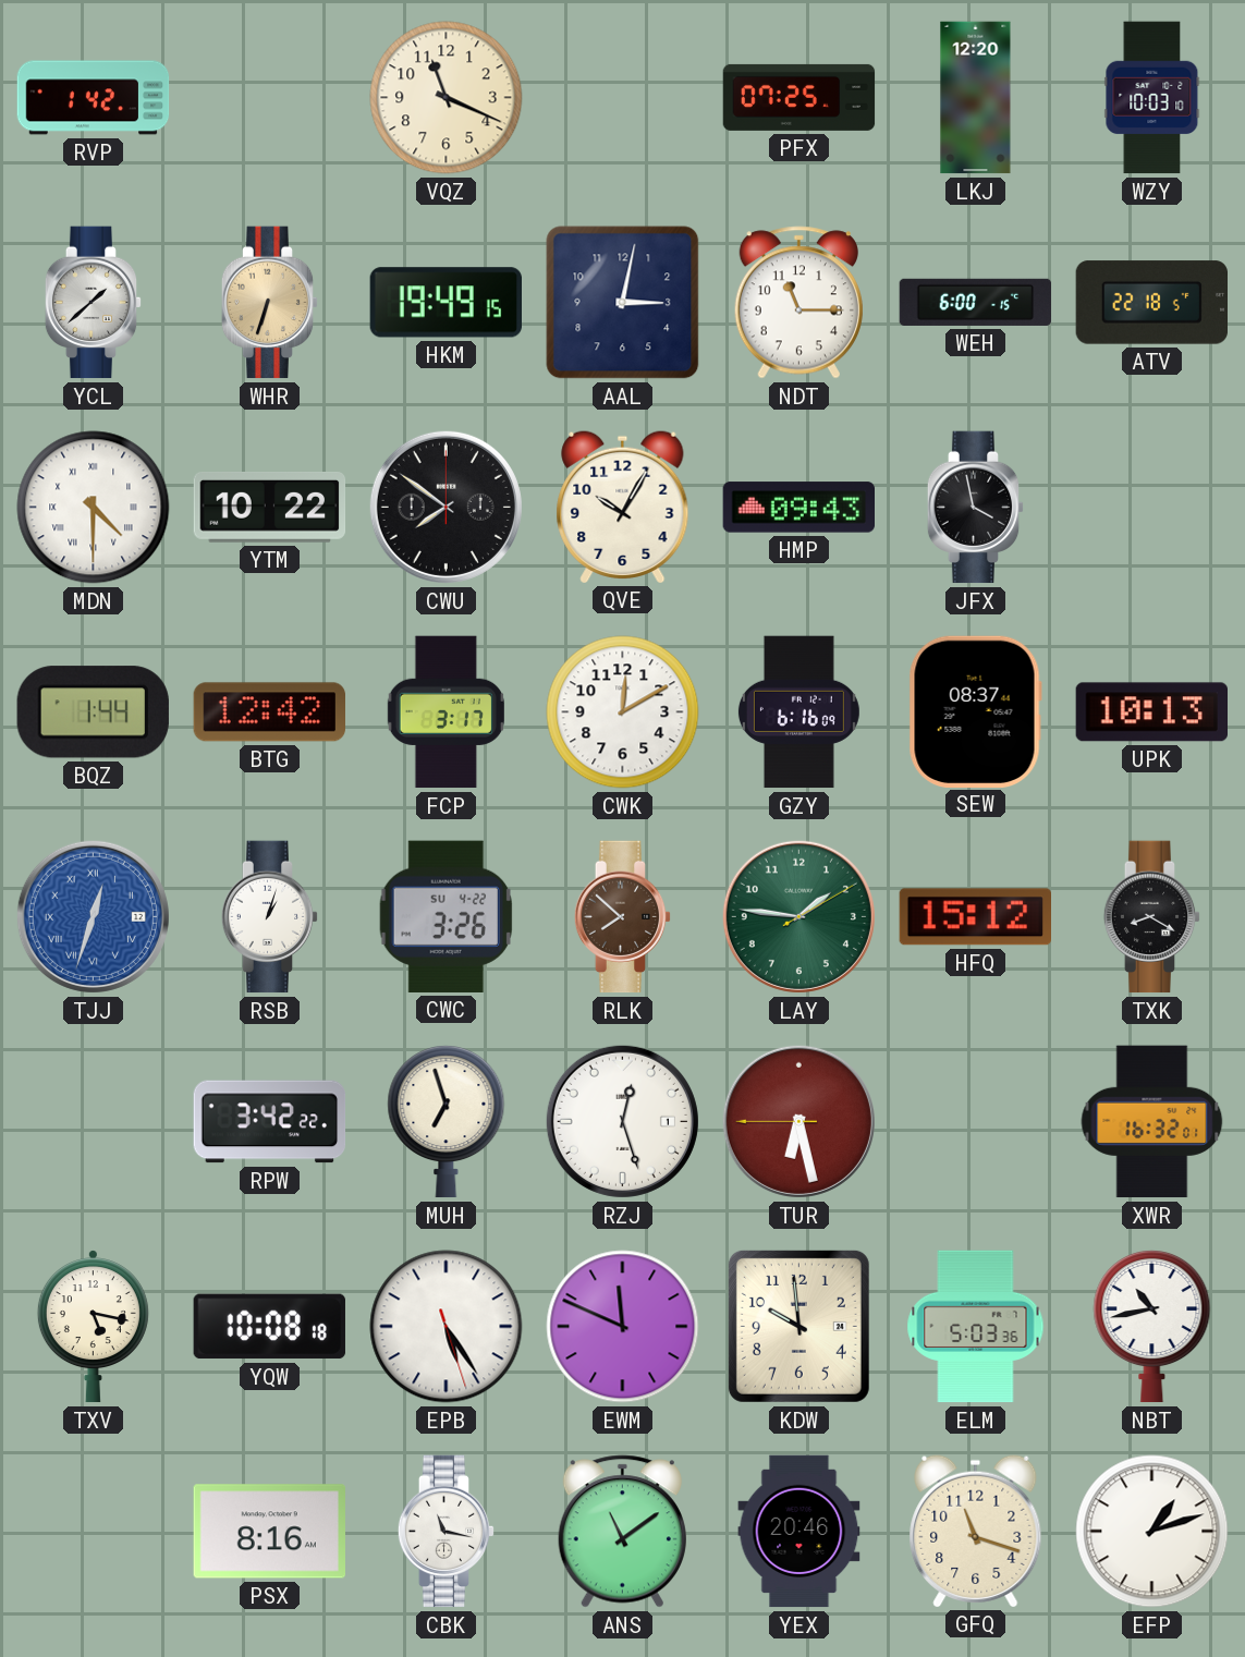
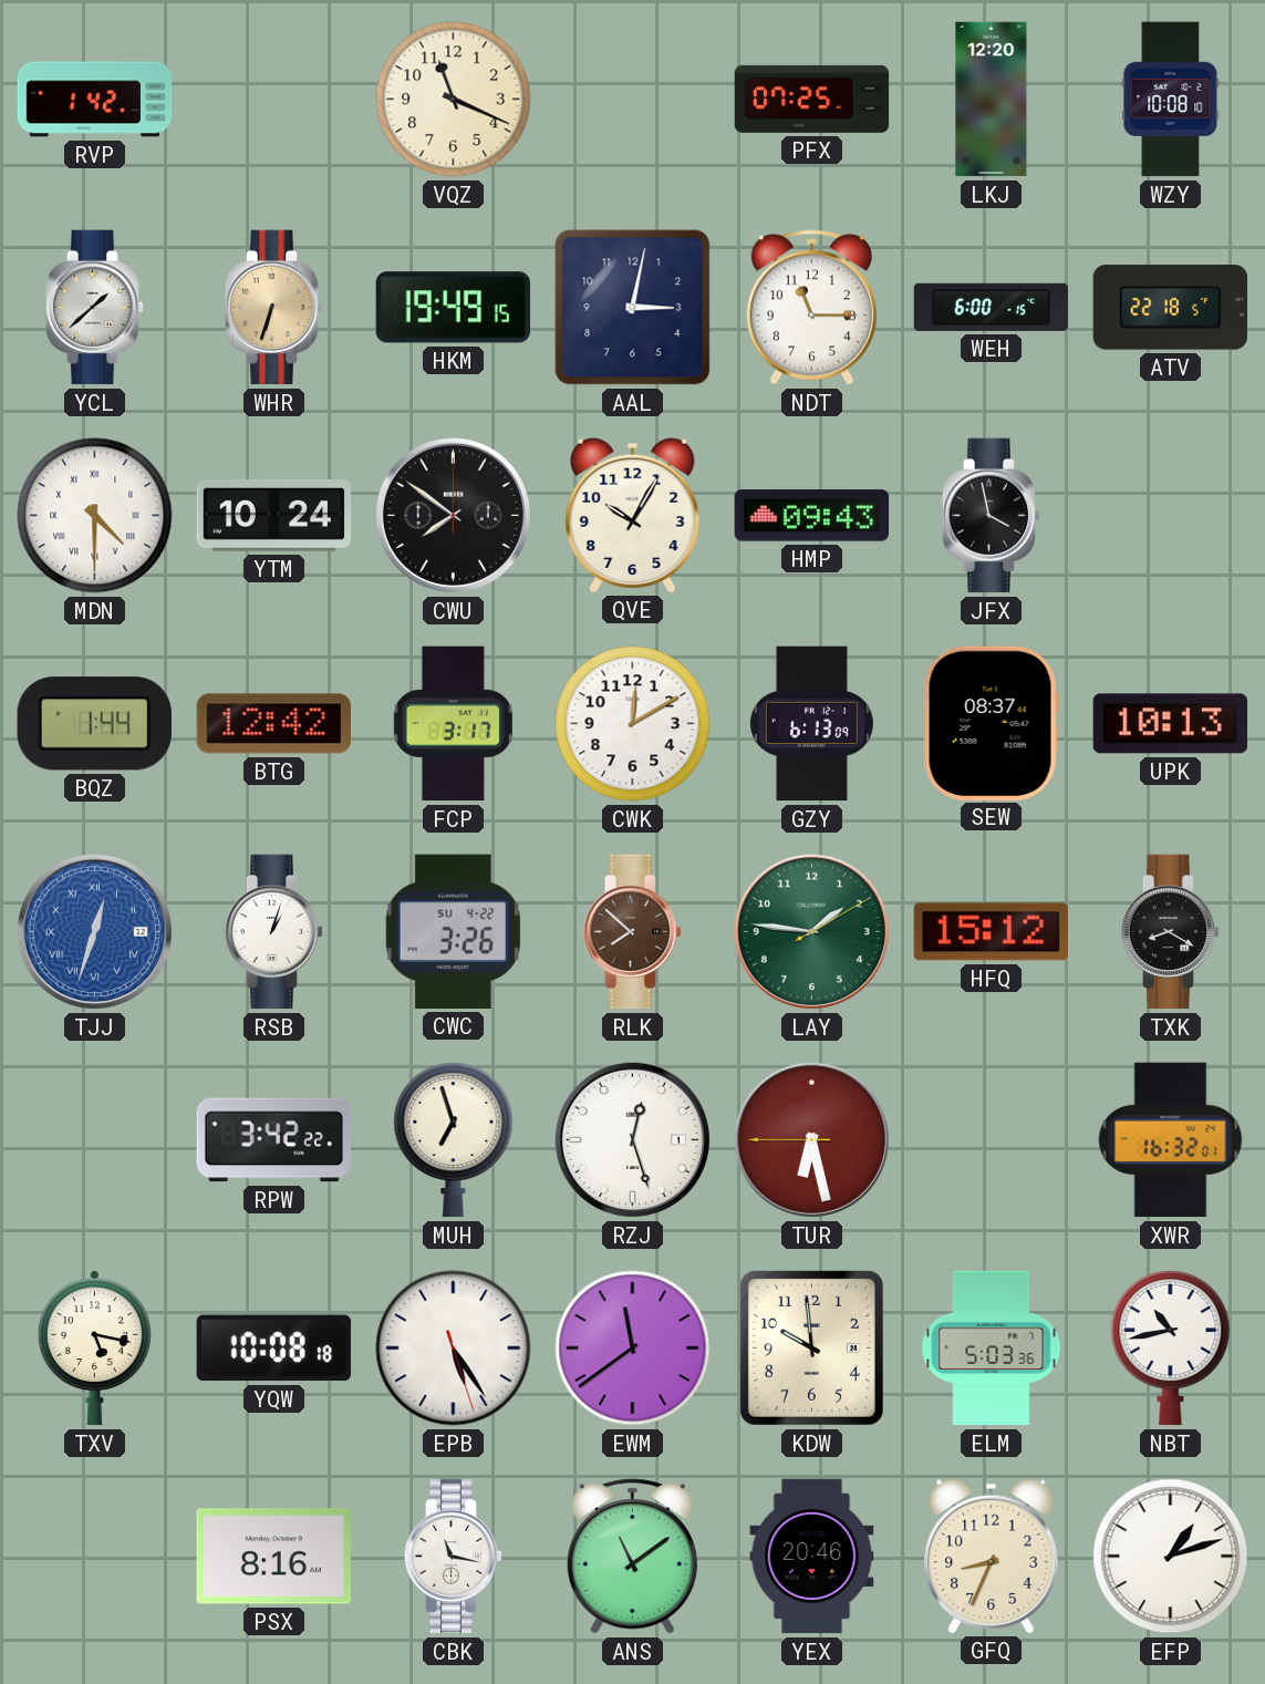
WZY: 10:03 -> 10:08
YTM: 10:22 -> 10:24
GZY: 6:16 -> 6:13
EWM: 11:49 -> 11:39
GFQ: 11:18 -> 8:34
